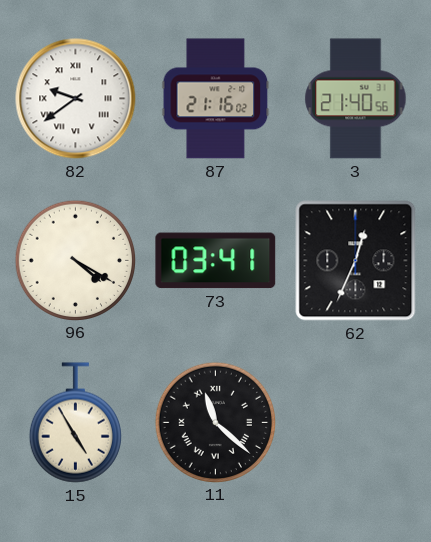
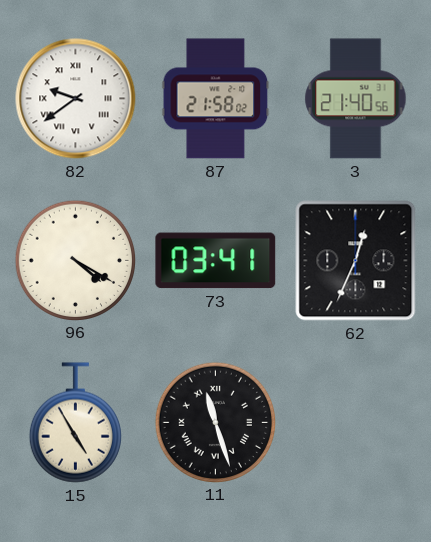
87: 21:16 -> 21:58
11: 11:22 -> 11:27
